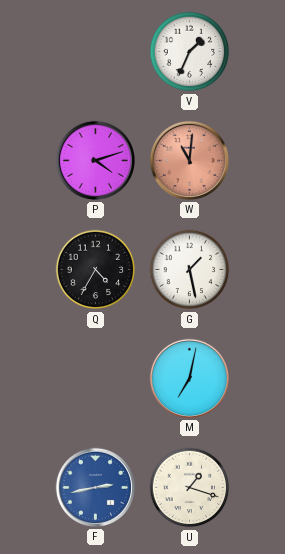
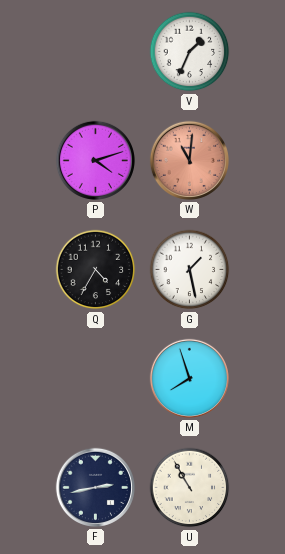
M: 7:02 -> 7:57
F dial: blue -> navy
U: 1:18 -> 10:55
